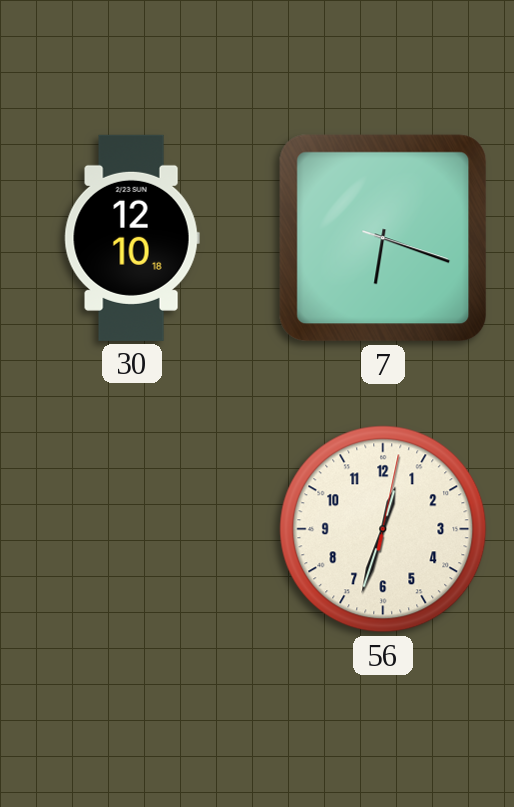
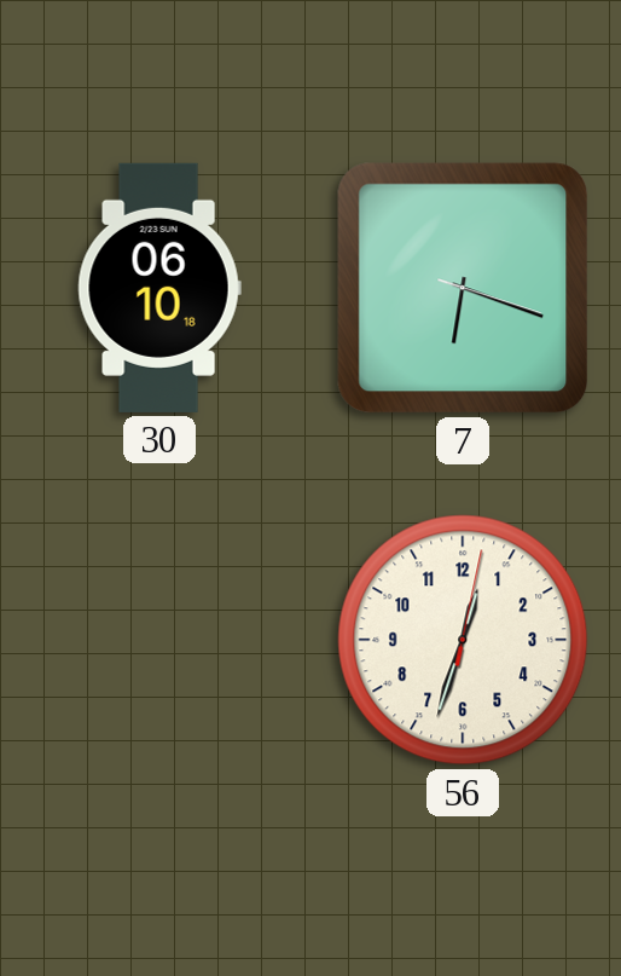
30: 12:10 -> 06:10
